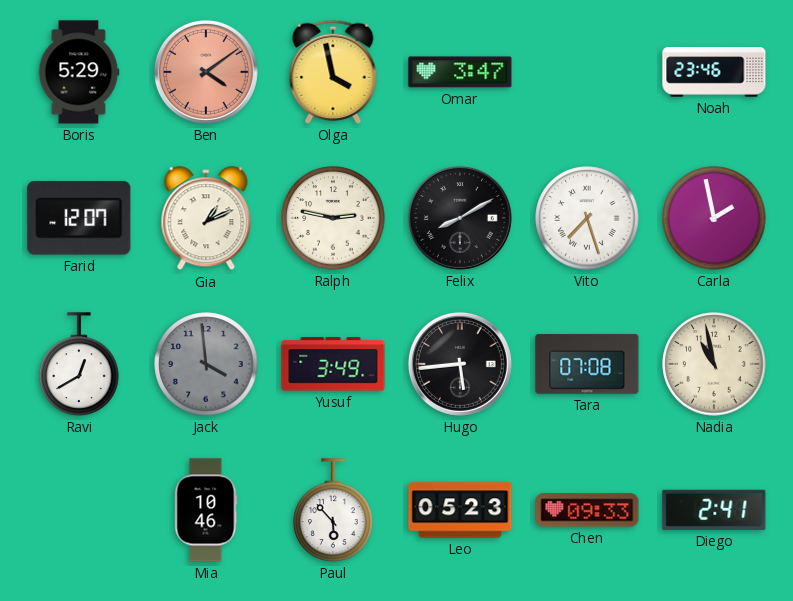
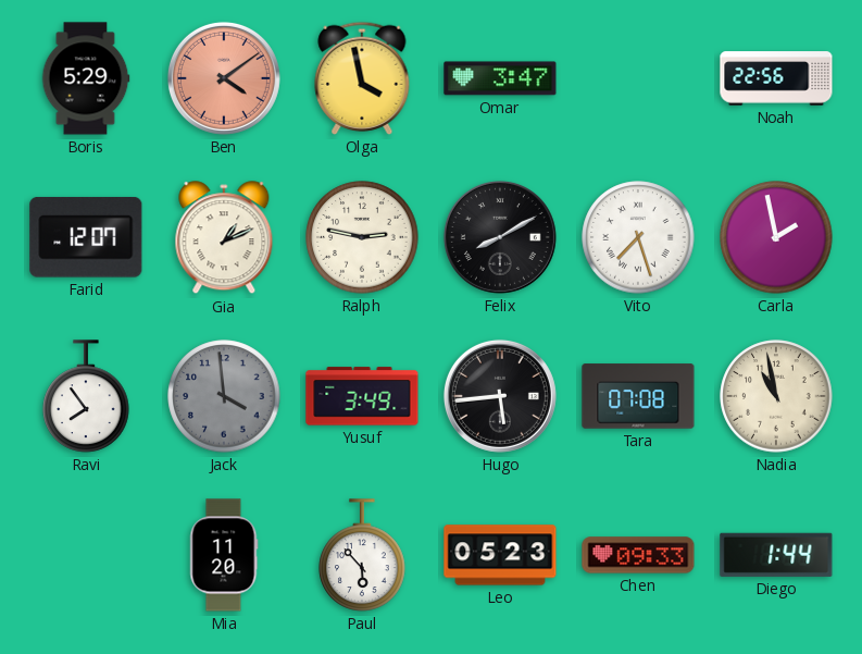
Noah: 23:46 -> 22:56
Ravi: 12:40 -> 7:54
Mia: 10:46 -> 11:20
Diego: 2:41 -> 1:44
